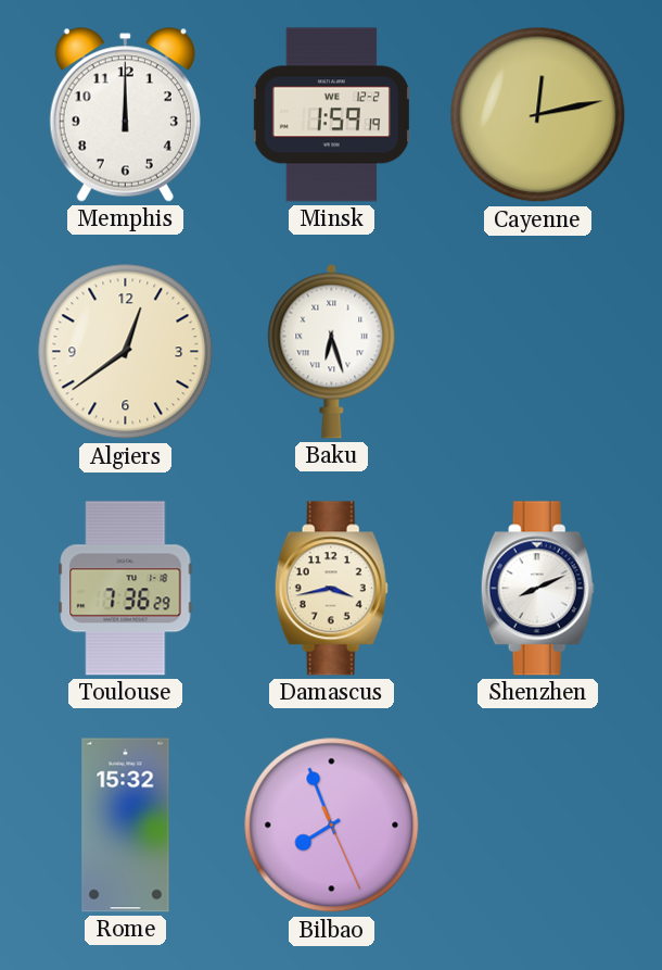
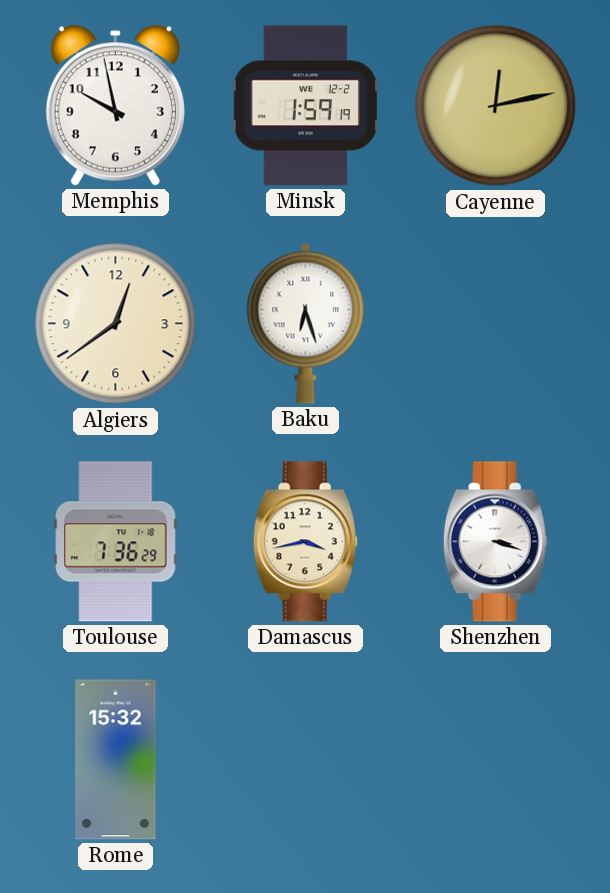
Memphis: 12:00 -> 9:58
Shenzhen: 8:11 -> 3:18
Bilbao: 7:56 -> none
